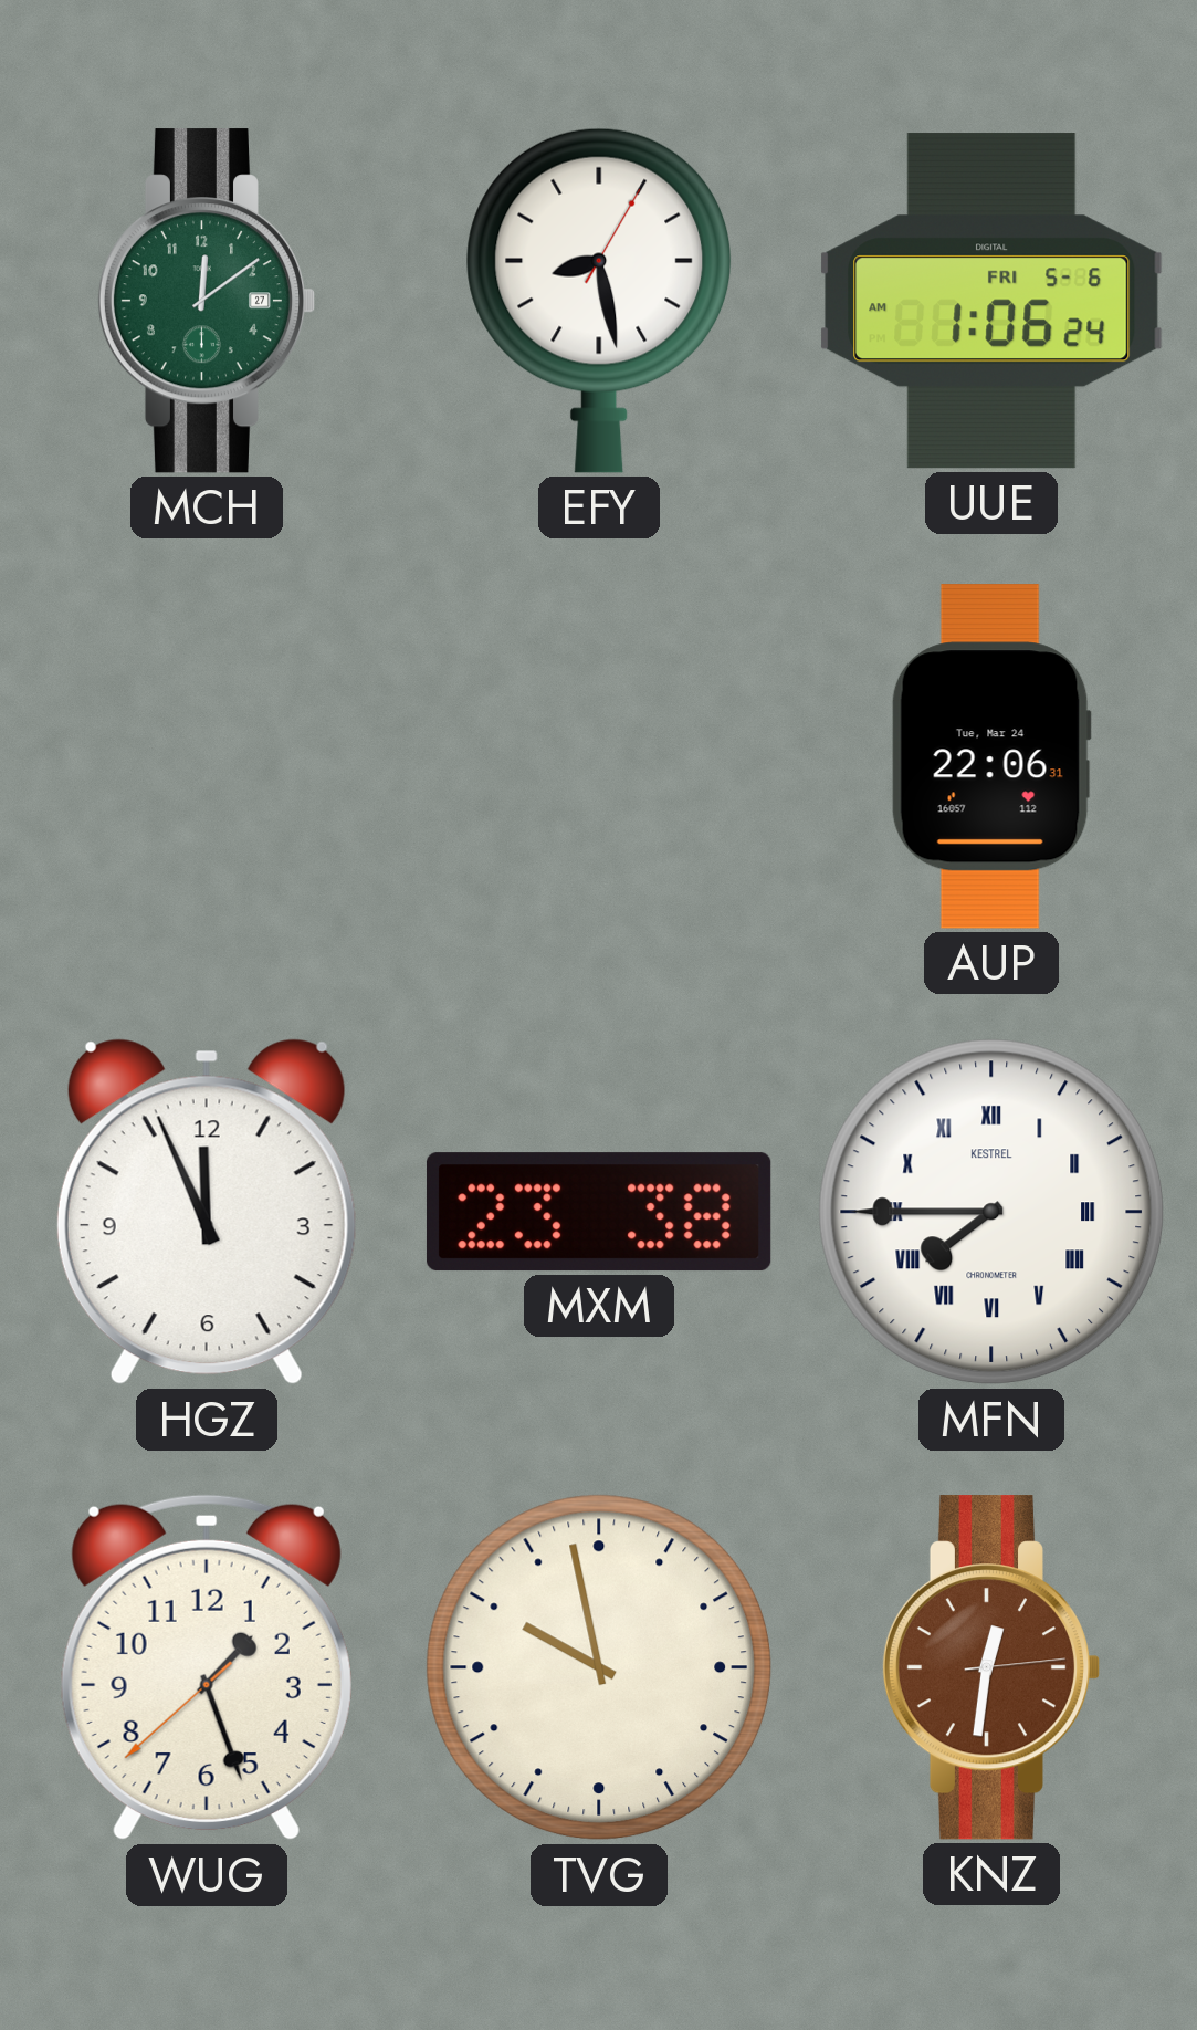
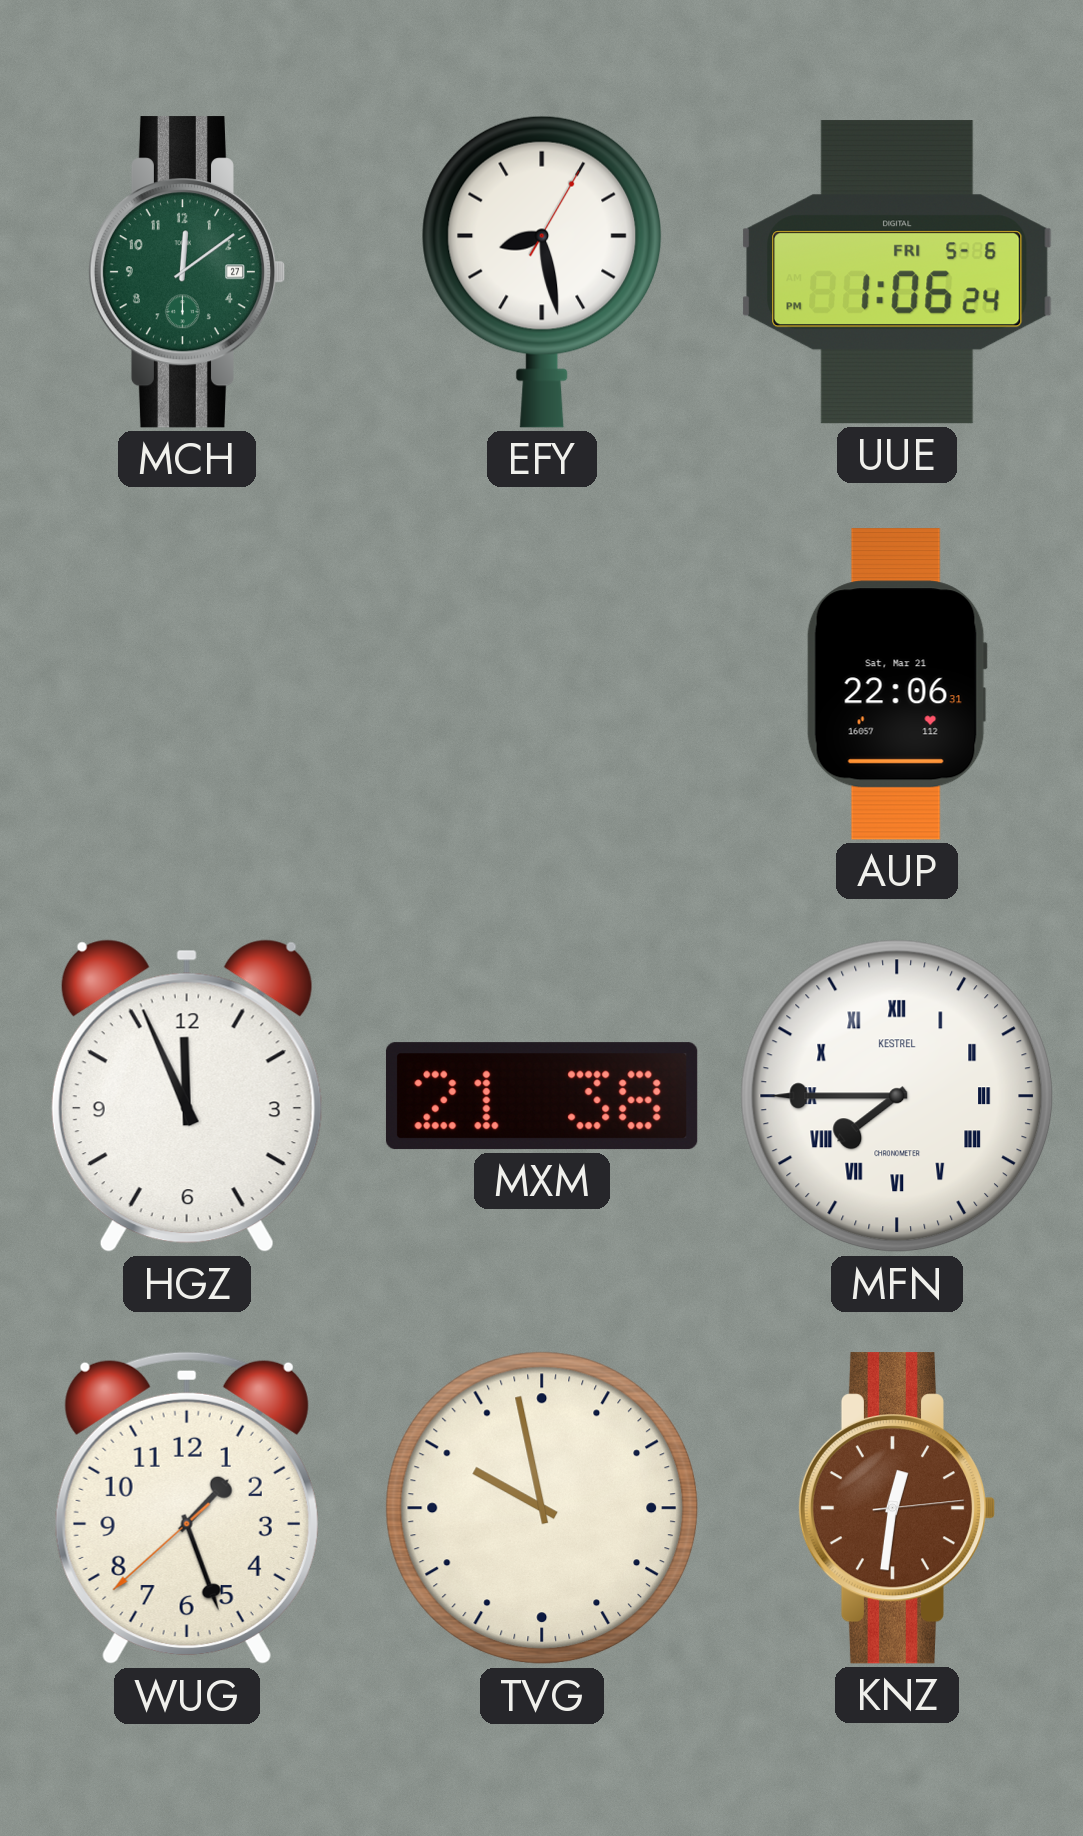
UUE: 1:06:24 AM -> 1:06:24 PM
AUP date: Tue, Mar 24 -> Sat, Mar 21
MXM: 23:38 -> 21:38
